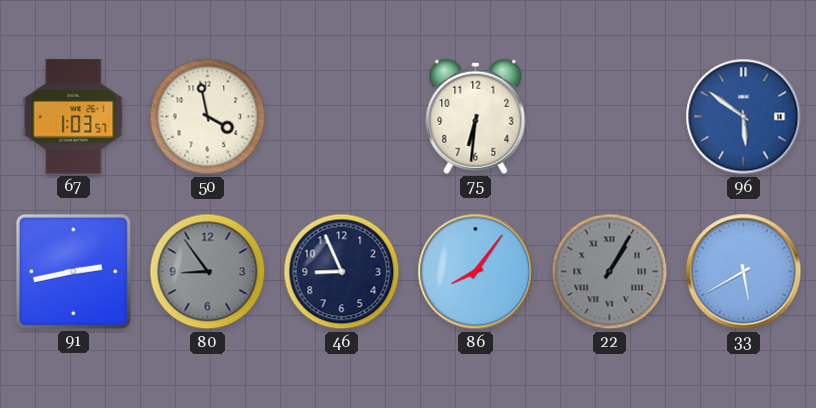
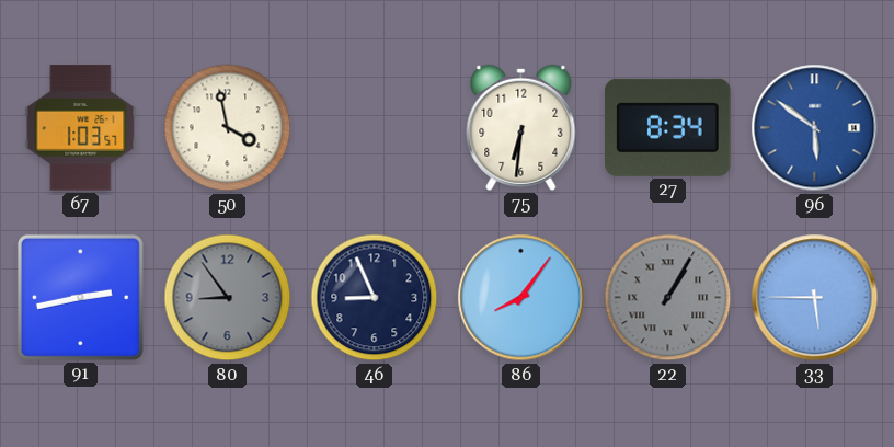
27: none -> 8:34
33: 5:40 -> 5:45
